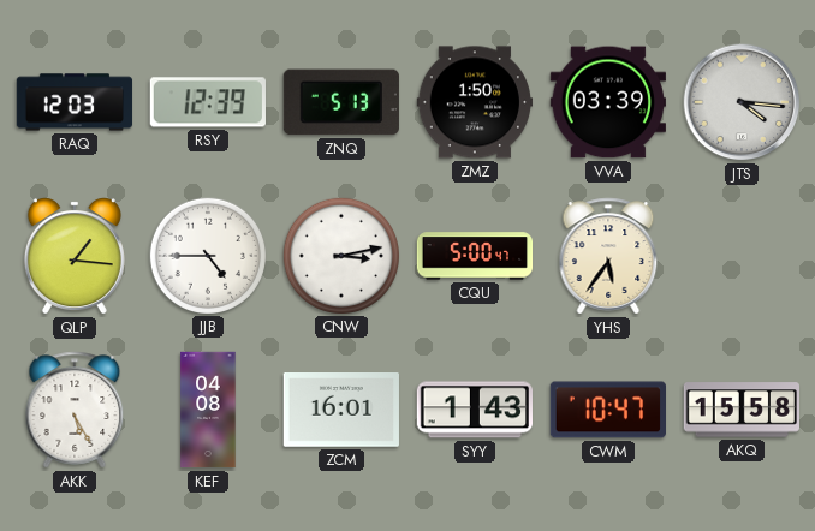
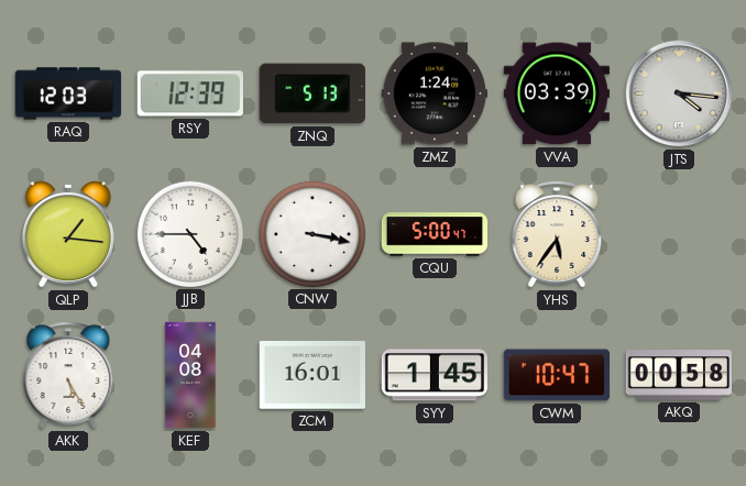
ZMZ: 1:50 -> 1:24
CNW: 3:13 -> 3:17
SYY: 1:43 -> 1:45
AKQ: 15:58 -> 00:58
